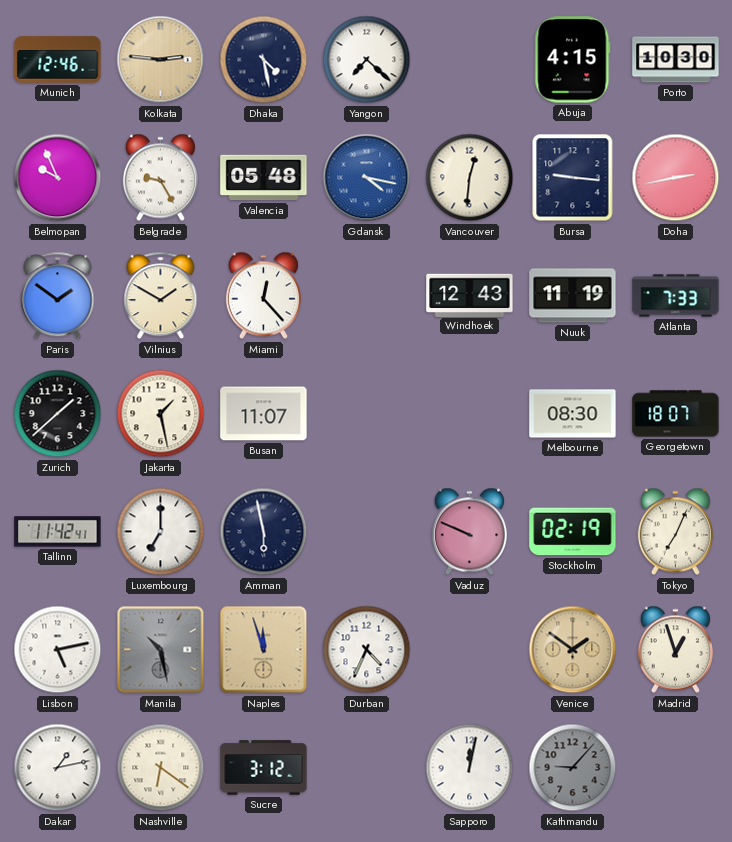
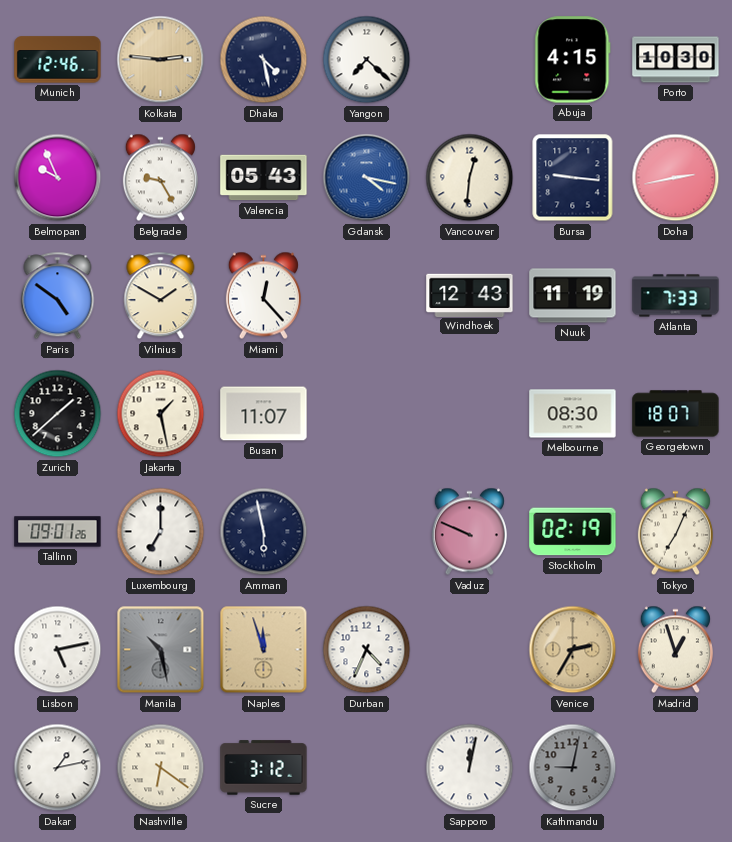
Valencia: 05:48 -> 05:43
Paris: 1:51 -> 4:51
Tallinn: 11:42 -> 09:01
Venice: 1:51 -> 2:35
Kathmandu: 9:07 -> 9:02
